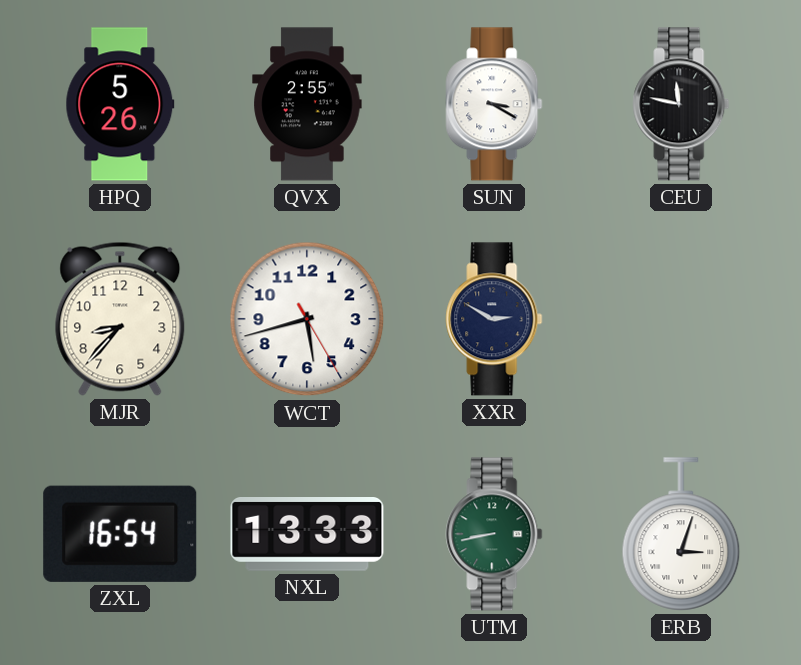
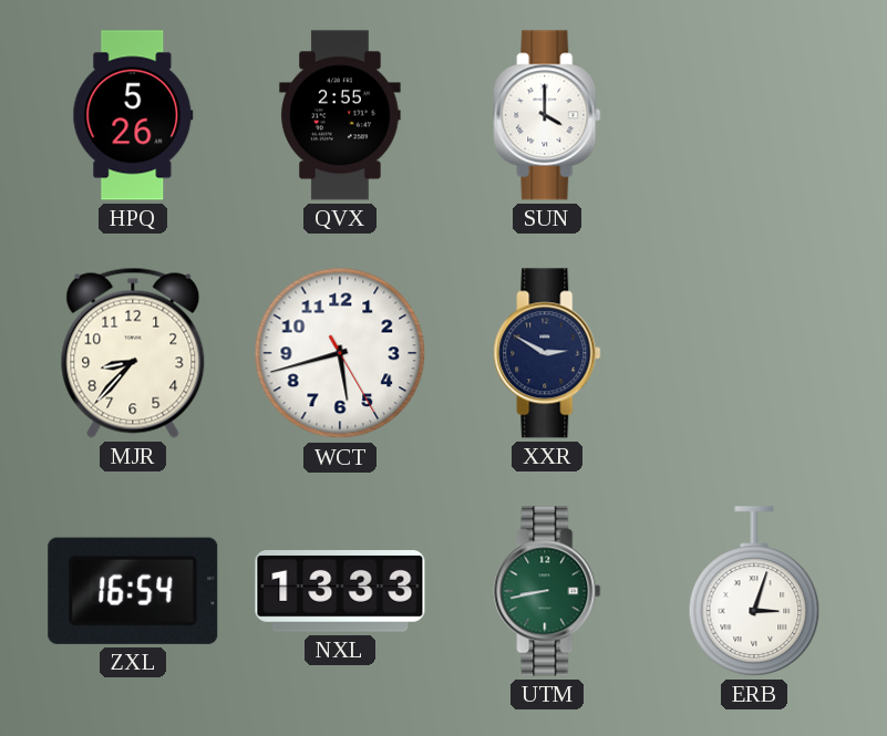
SUN: 3:20 -> 4:00
CEU: 11:47 -> none
